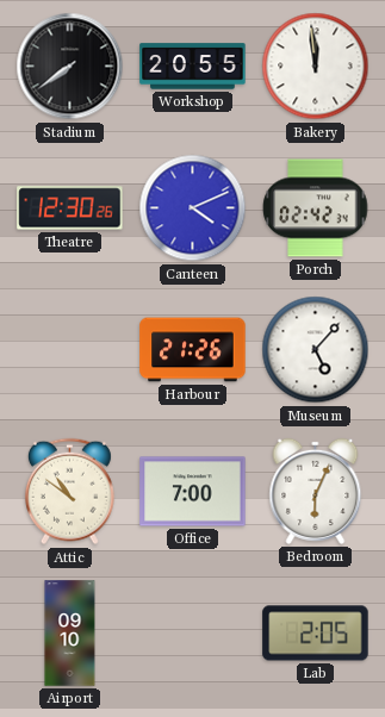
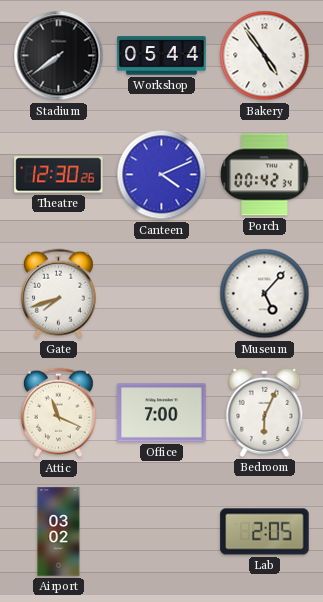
Workshop: 20:55 -> 05:44
Bakery: 11:59 -> 4:54
Porch: 02:42 -> 00:42
Gate: none -> 7:42
Harbour: 21:26 -> none
Attic: 10:51 -> 11:19
Airport: 09:10 -> 03:02
